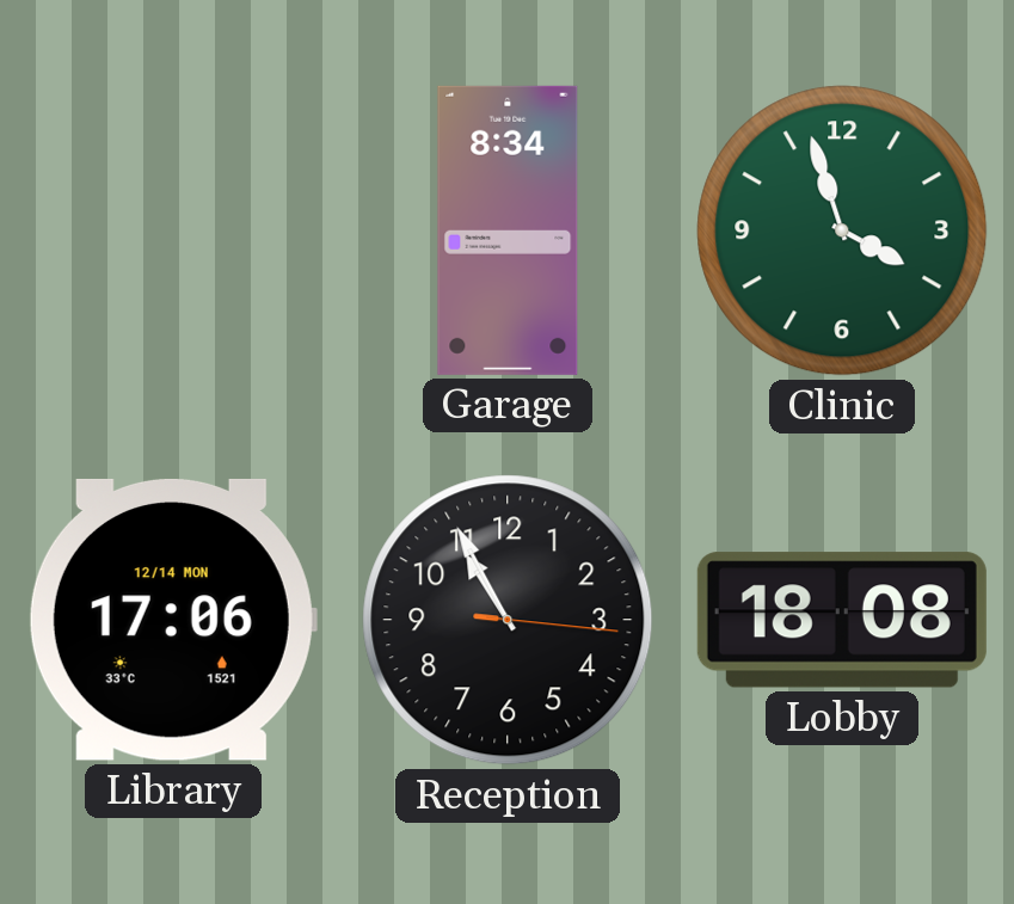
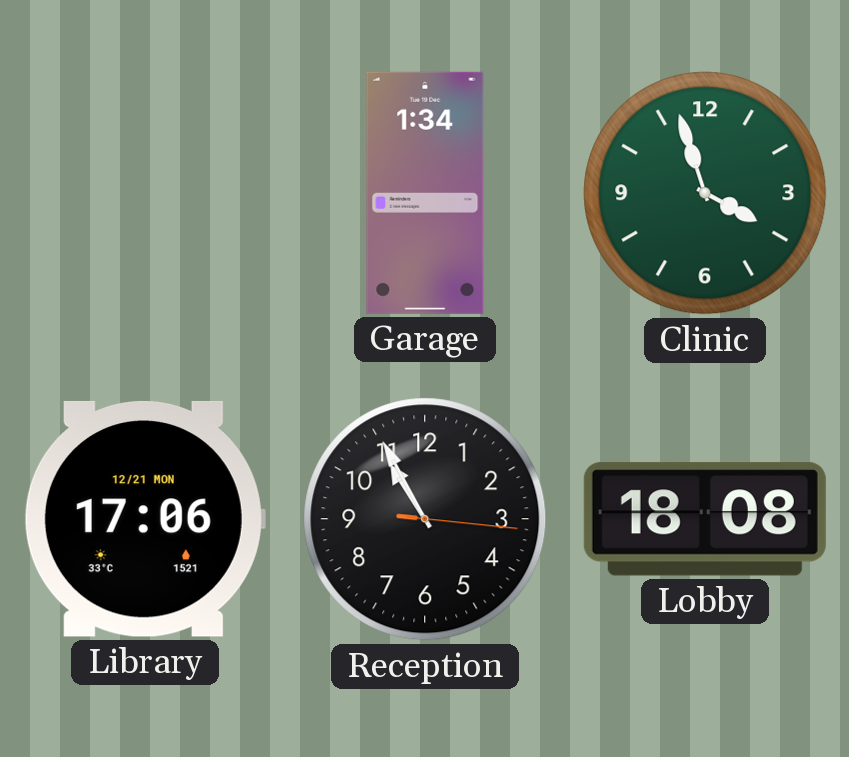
Garage: 8:34 -> 1:34
Library date: 12/14 MON -> 12/21 MON
